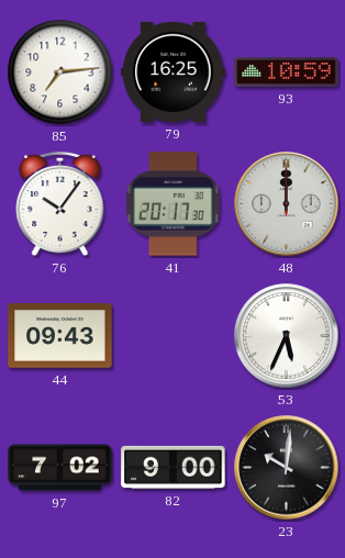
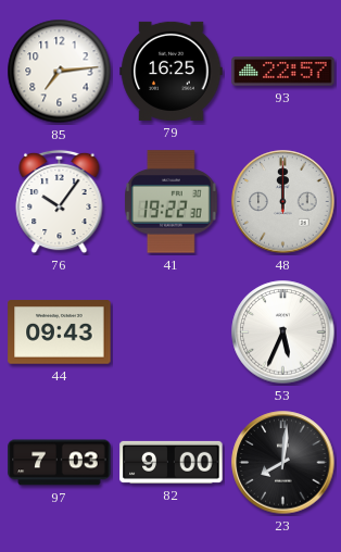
93: 10:59 -> 22:57
41: 20:17 -> 19:22
97: 7:02 -> 7:03
23: 10:01 -> 8:01
